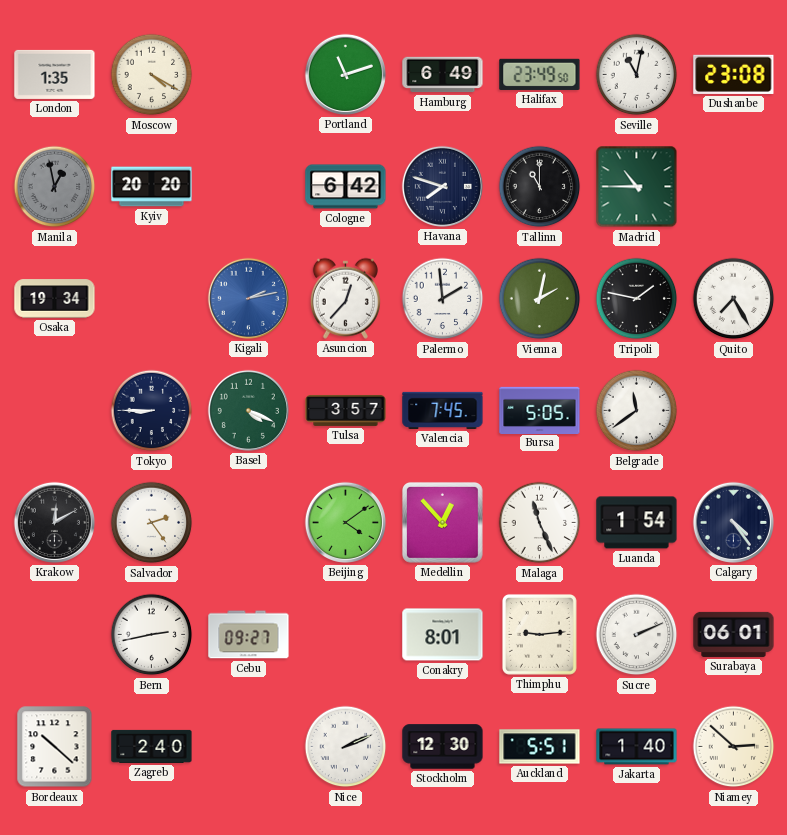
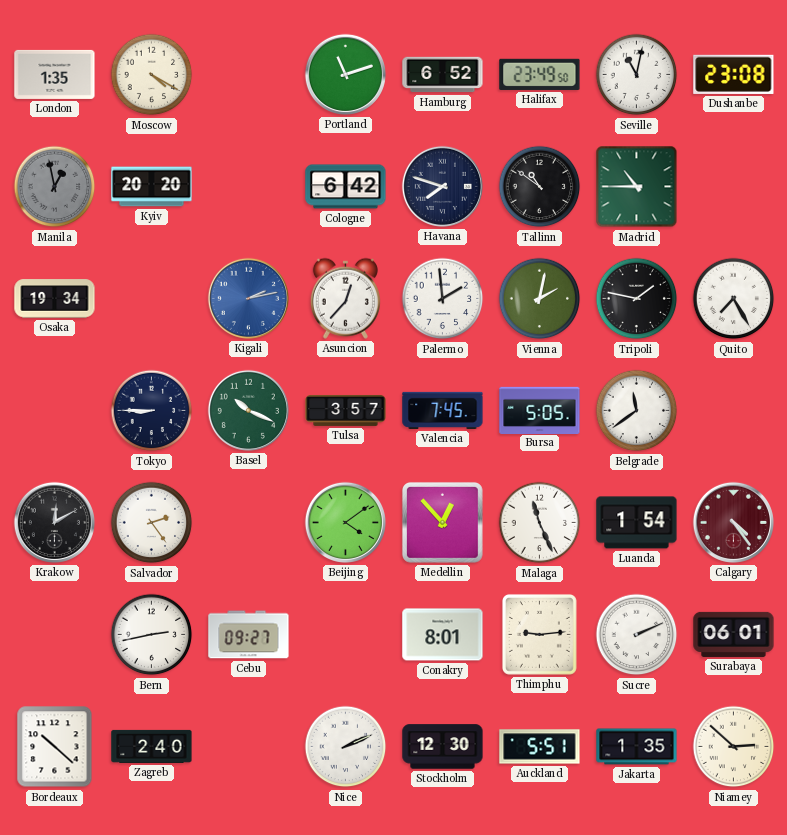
Hamburg: 6:49 -> 6:52
Tallinn: 11:00 -> 10:51
Basel: 4:19 -> 10:19
Calgary dial: navy -> burgundy
Jakarta: 1:40 -> 1:35
